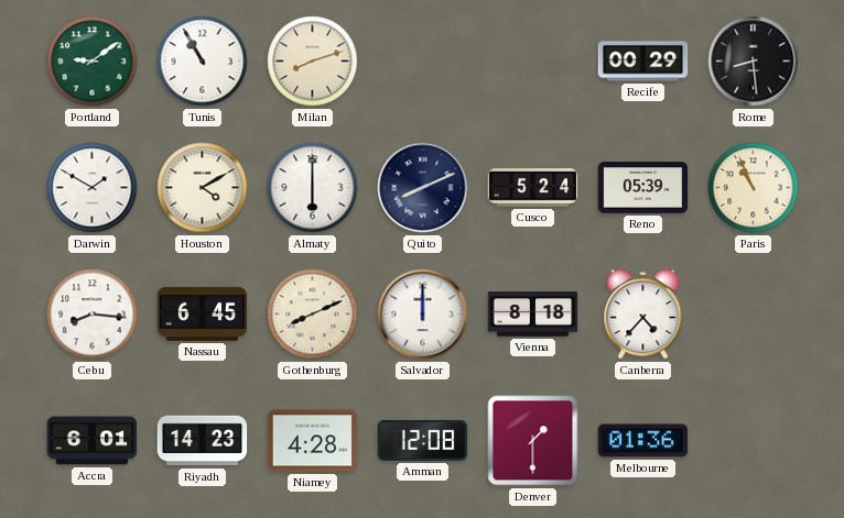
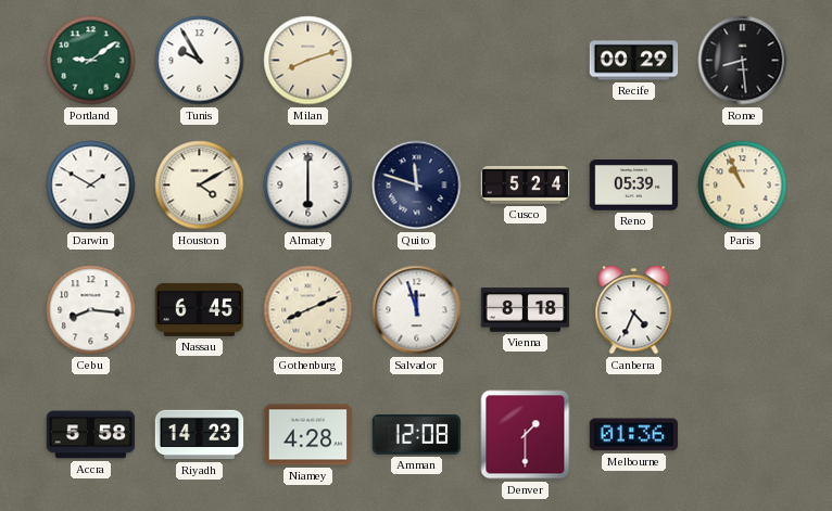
Tunis: 10:55 -> 9:55
Quito: 8:11 -> 11:48
Salvador: 12:00 -> 11:57
Canberra: 4:37 -> 4:34
Accra: 6:01 -> 5:58
